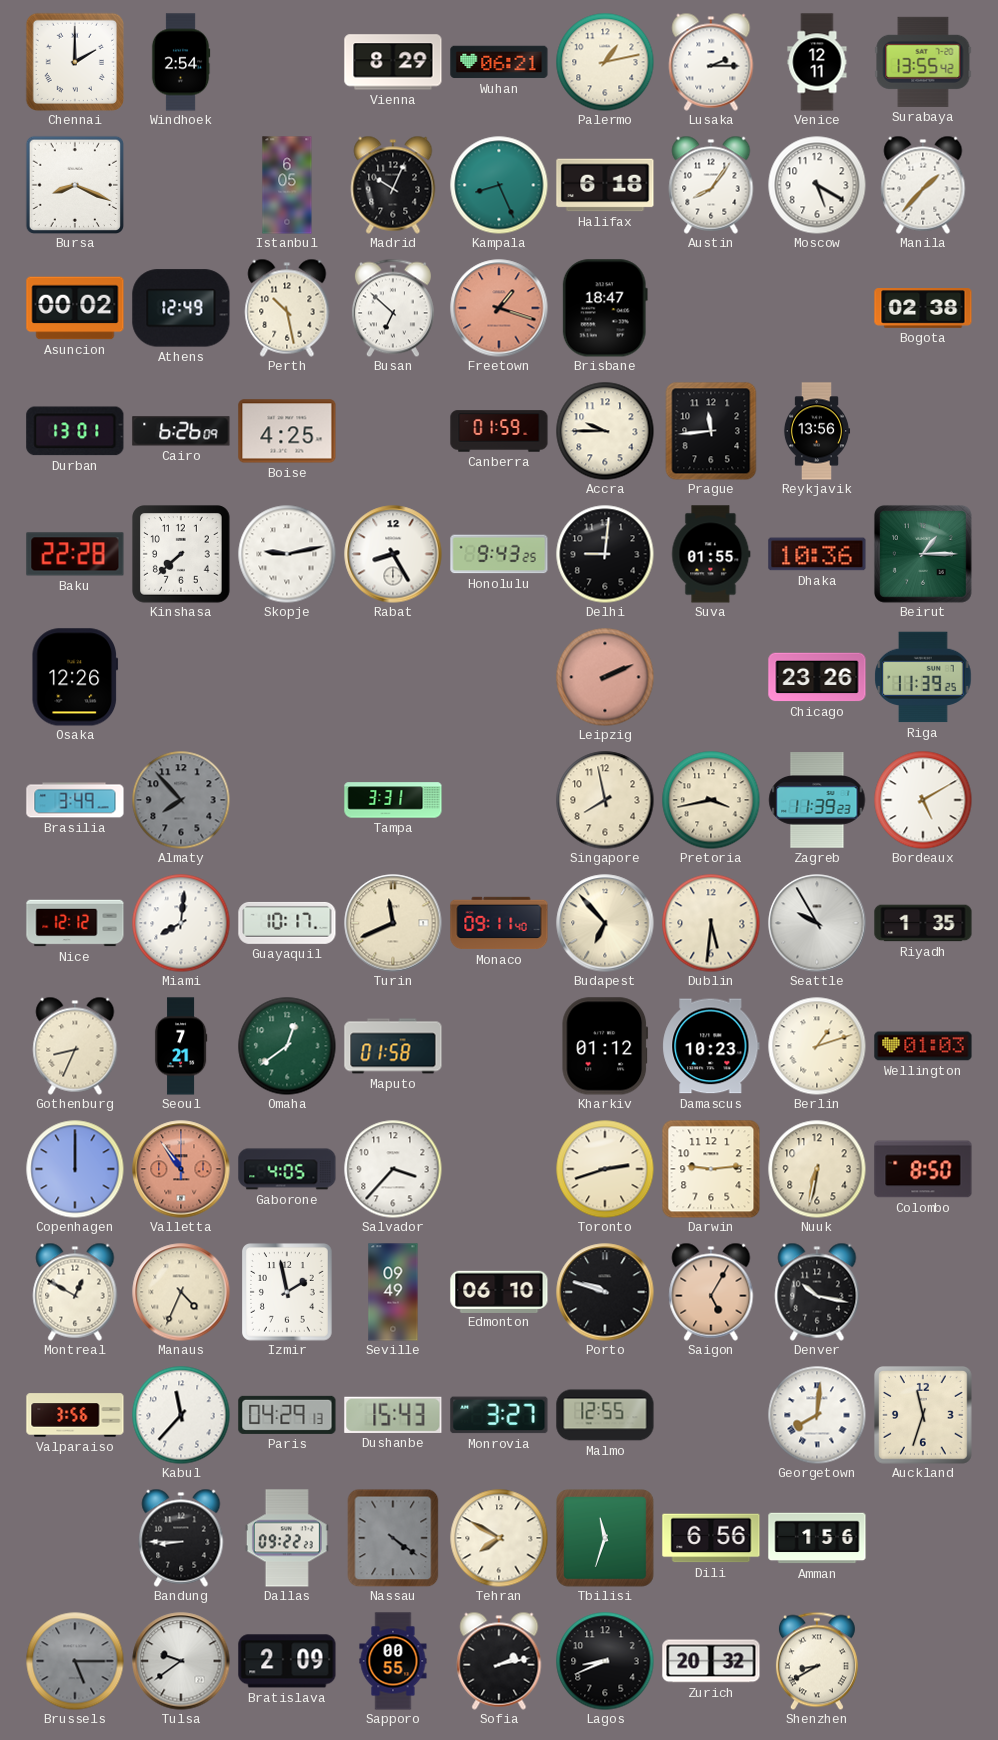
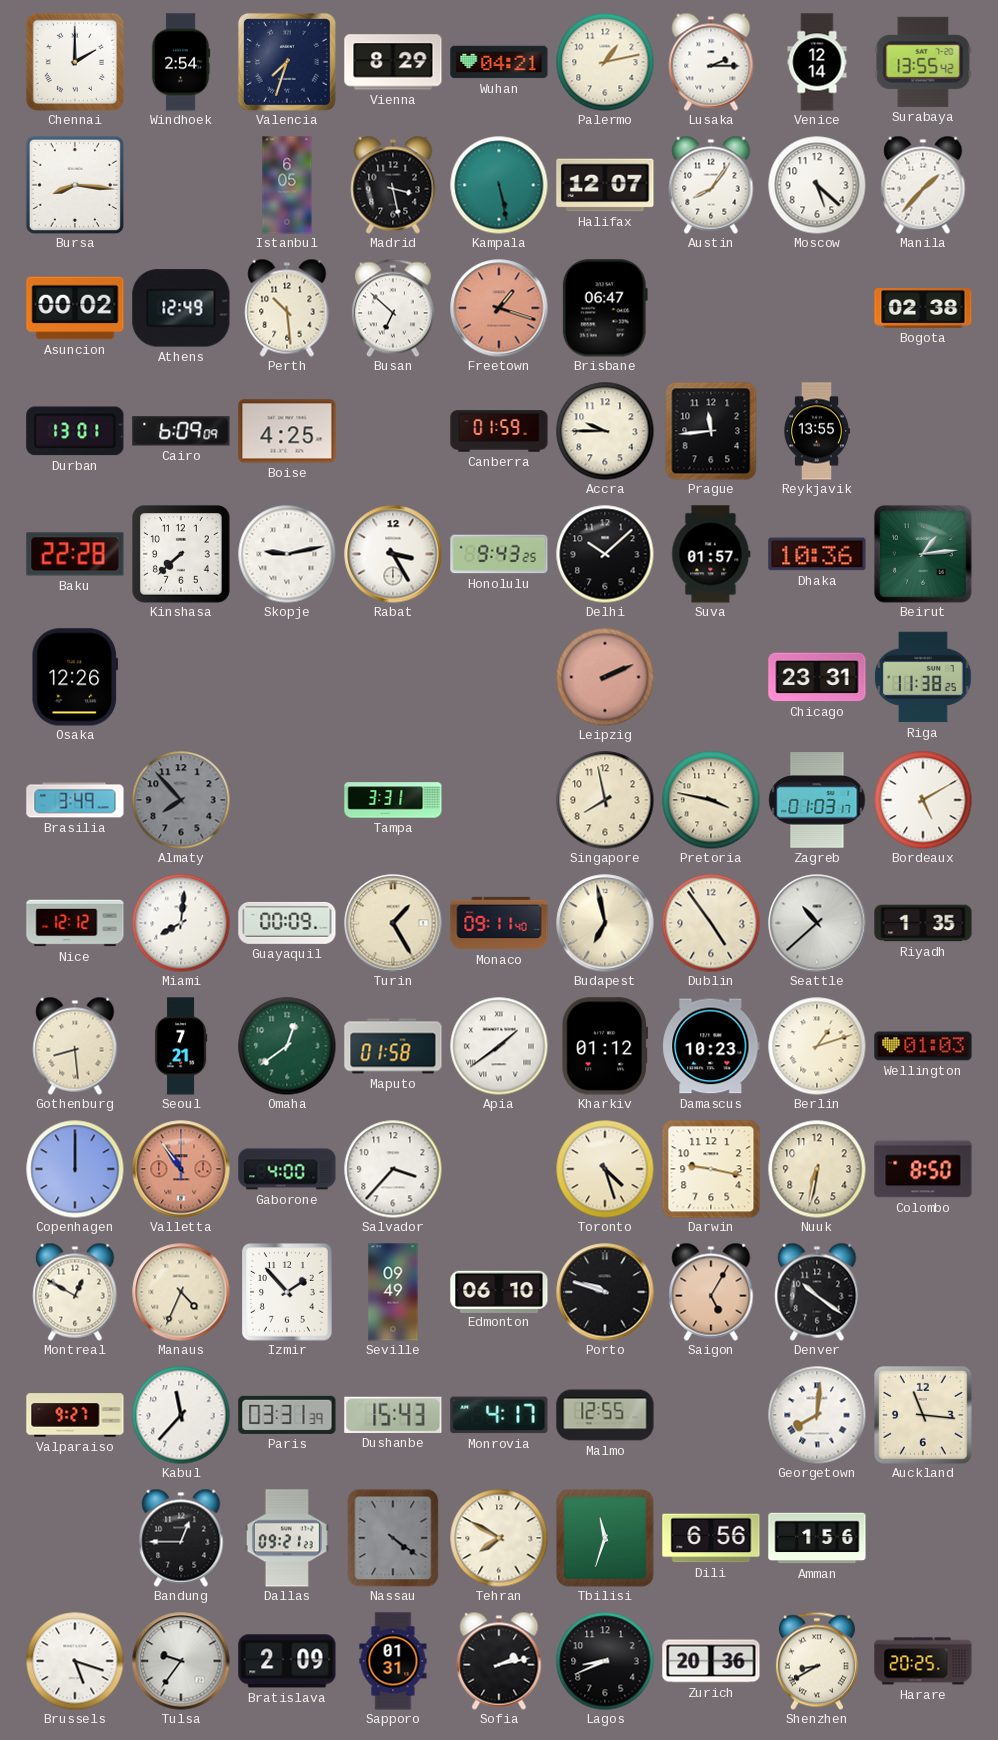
Valencia: none -> 7:33
Wuhan: 06:21 -> 04:21
Venice: 12:11 -> 12:14
Bursa: 8:19 -> 8:16
Madrid: 10:04 -> 3:28
Kampala: 8:26 -> 5:28
Halifax: 6:18 -> 12:07
Moscow: 5:20 -> 5:22
Perth: 10:28 -> 10:29
Brisbane: 18:47 -> 06:47
Cairo: 6:26 -> 6:09
Reykjavik: 13:56 -> 13:55
Rabat: 8:25 -> 3:25
Delhi: 9:01 -> 10:08
Suva: 01:55 -> 01:57
Beirut: 1:15 -> 1:14
Chicago: 23:26 -> 23:31
Riga: 11:39 -> 11:38
Pretoria: 3:43 -> 3:47
Zagreb: 11:39 -> 01:03
Guayaquil: 10:17 -> 00:09
Turin: 11:41 -> 1:25
Budapest: 6:53 -> 6:58
Dublin: 5:31 -> 4:54
Seattle: 9:55 -> 10:38
Gothenburg: 8:34 -> 8:29
Apia: none -> 1:39
Gaborone: 4:05 -> 4:00
Toronto: 2:42 -> 4:27
Darwin: 9:14 -> 9:17
Izmir: 1:58 -> 1:53
Denver: 10:17 -> 10:21
Valparaiso: 3:56 -> 9:27
Paris: 04:29 -> 03:31
Monrovia: 3:27 -> 4:17
Auckland: 11:33 -> 11:16
Bandung: 8:45 -> 12:45
Dallas: 09:22 -> 09:21
Brussels: 5:15 -> 5:18
Brussels dial: grey -> white
Tulsa: 9:39 -> 9:36
Sapporo: 00:55 -> 01:31
Zurich: 20:32 -> 20:36
Harare: none -> 20:25
